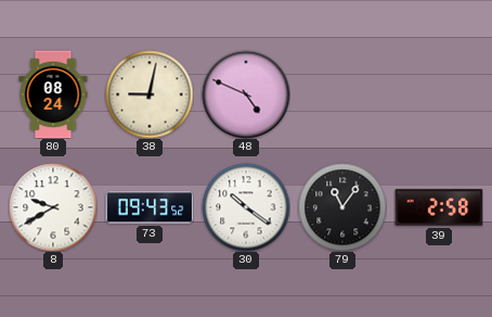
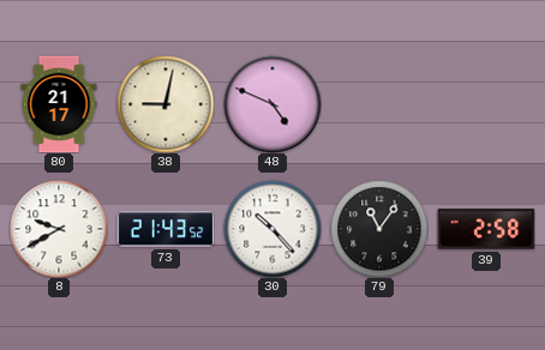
80: 08:24 -> 21:17
73: 09:43 -> 21:43
30: 10:21 -> 10:23
